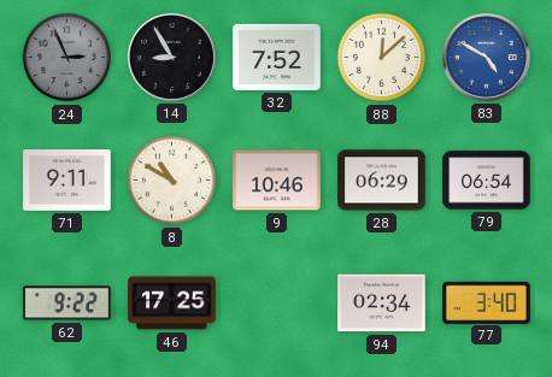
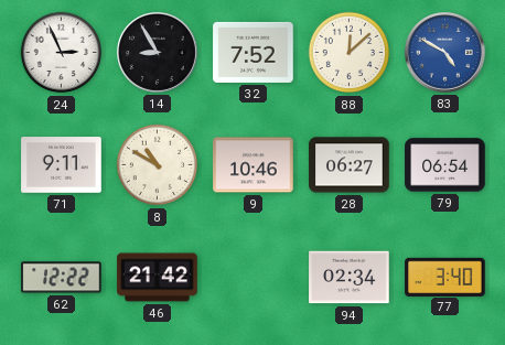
24 dial: grey -> white
28: 06:29 -> 06:27
62: 9:22 -> 12:22
46: 17:25 -> 21:42
